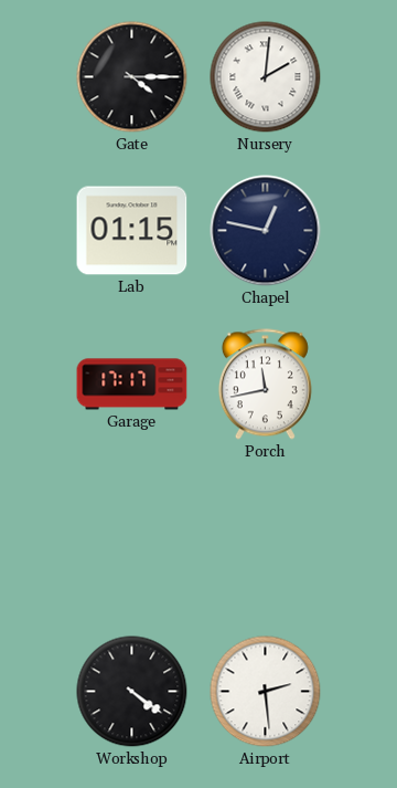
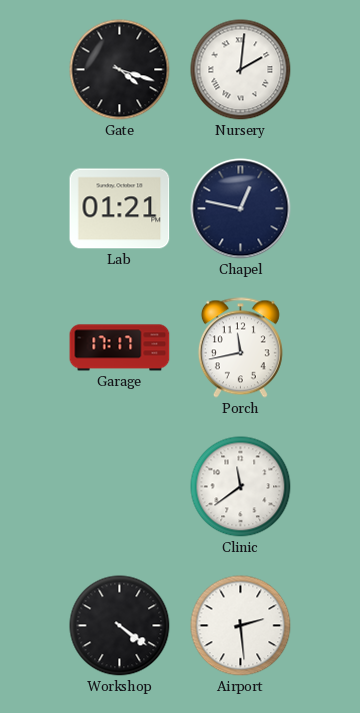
Gate: 4:15 -> 4:18
Lab: 01:15 -> 01:21
Clinic: none -> 11:39
